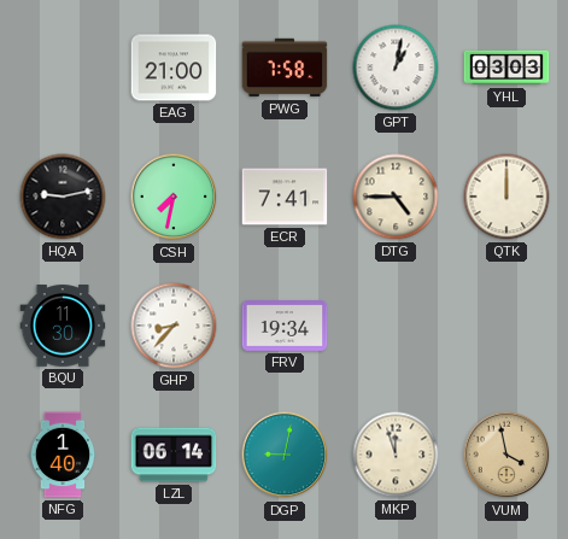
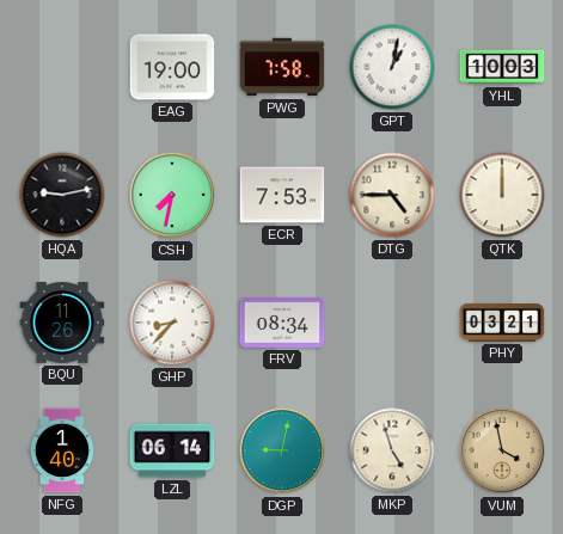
EAG: 21:00 -> 19:00
YHL: 03:03 -> 10:03
ECR: 7:41 -> 7:53
BQU: 11:30 -> 11:26
FRV: 19:34 -> 08:34
PHY: none -> 03:21
MKP: 11:57 -> 4:57
